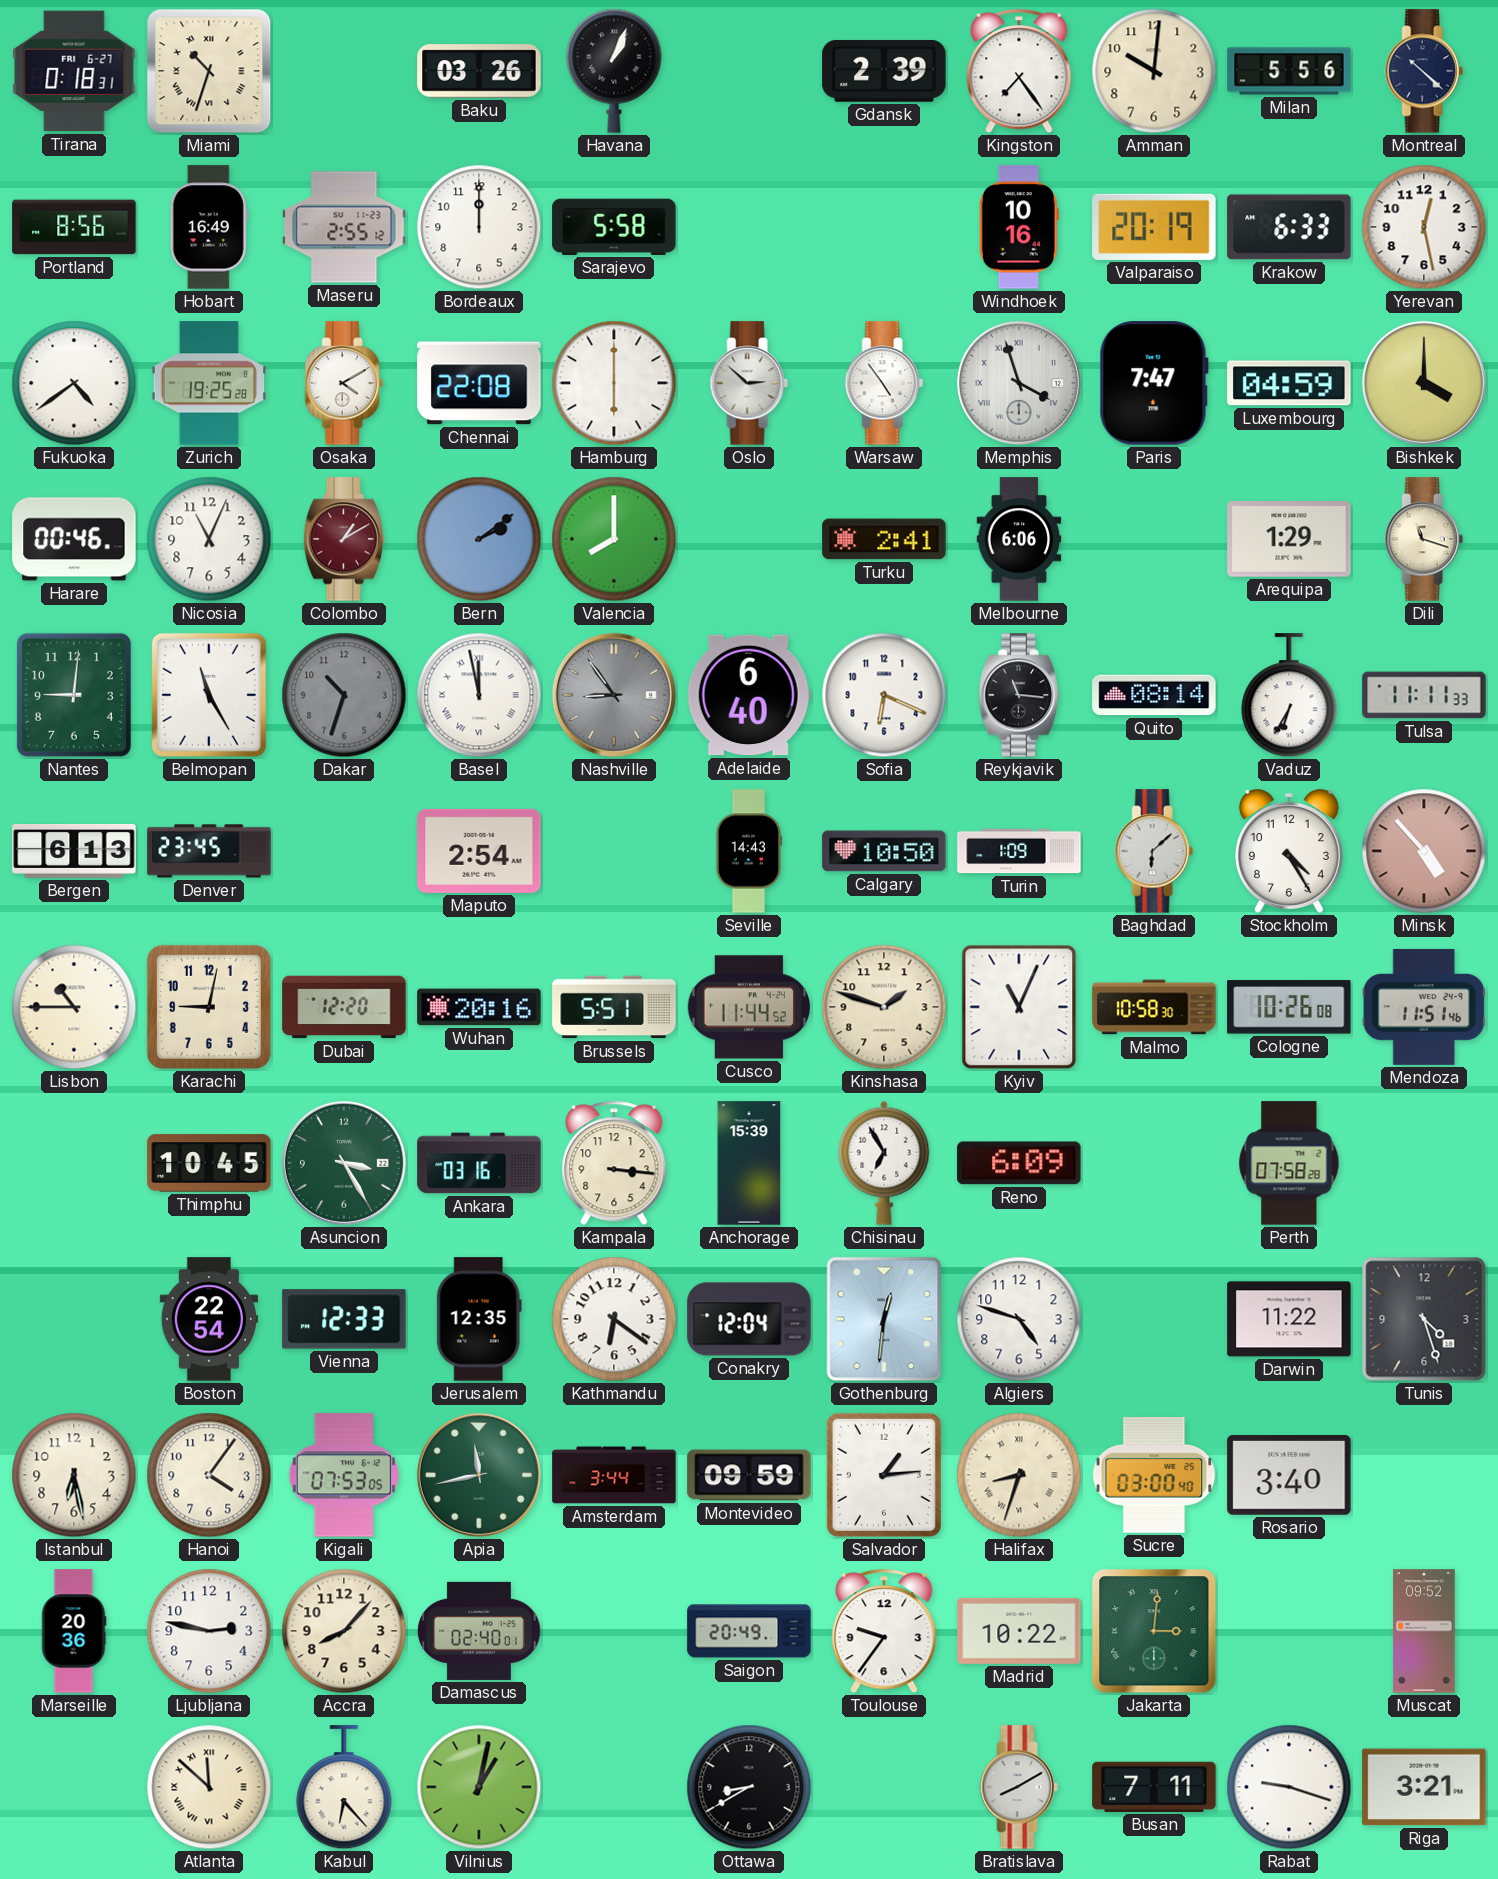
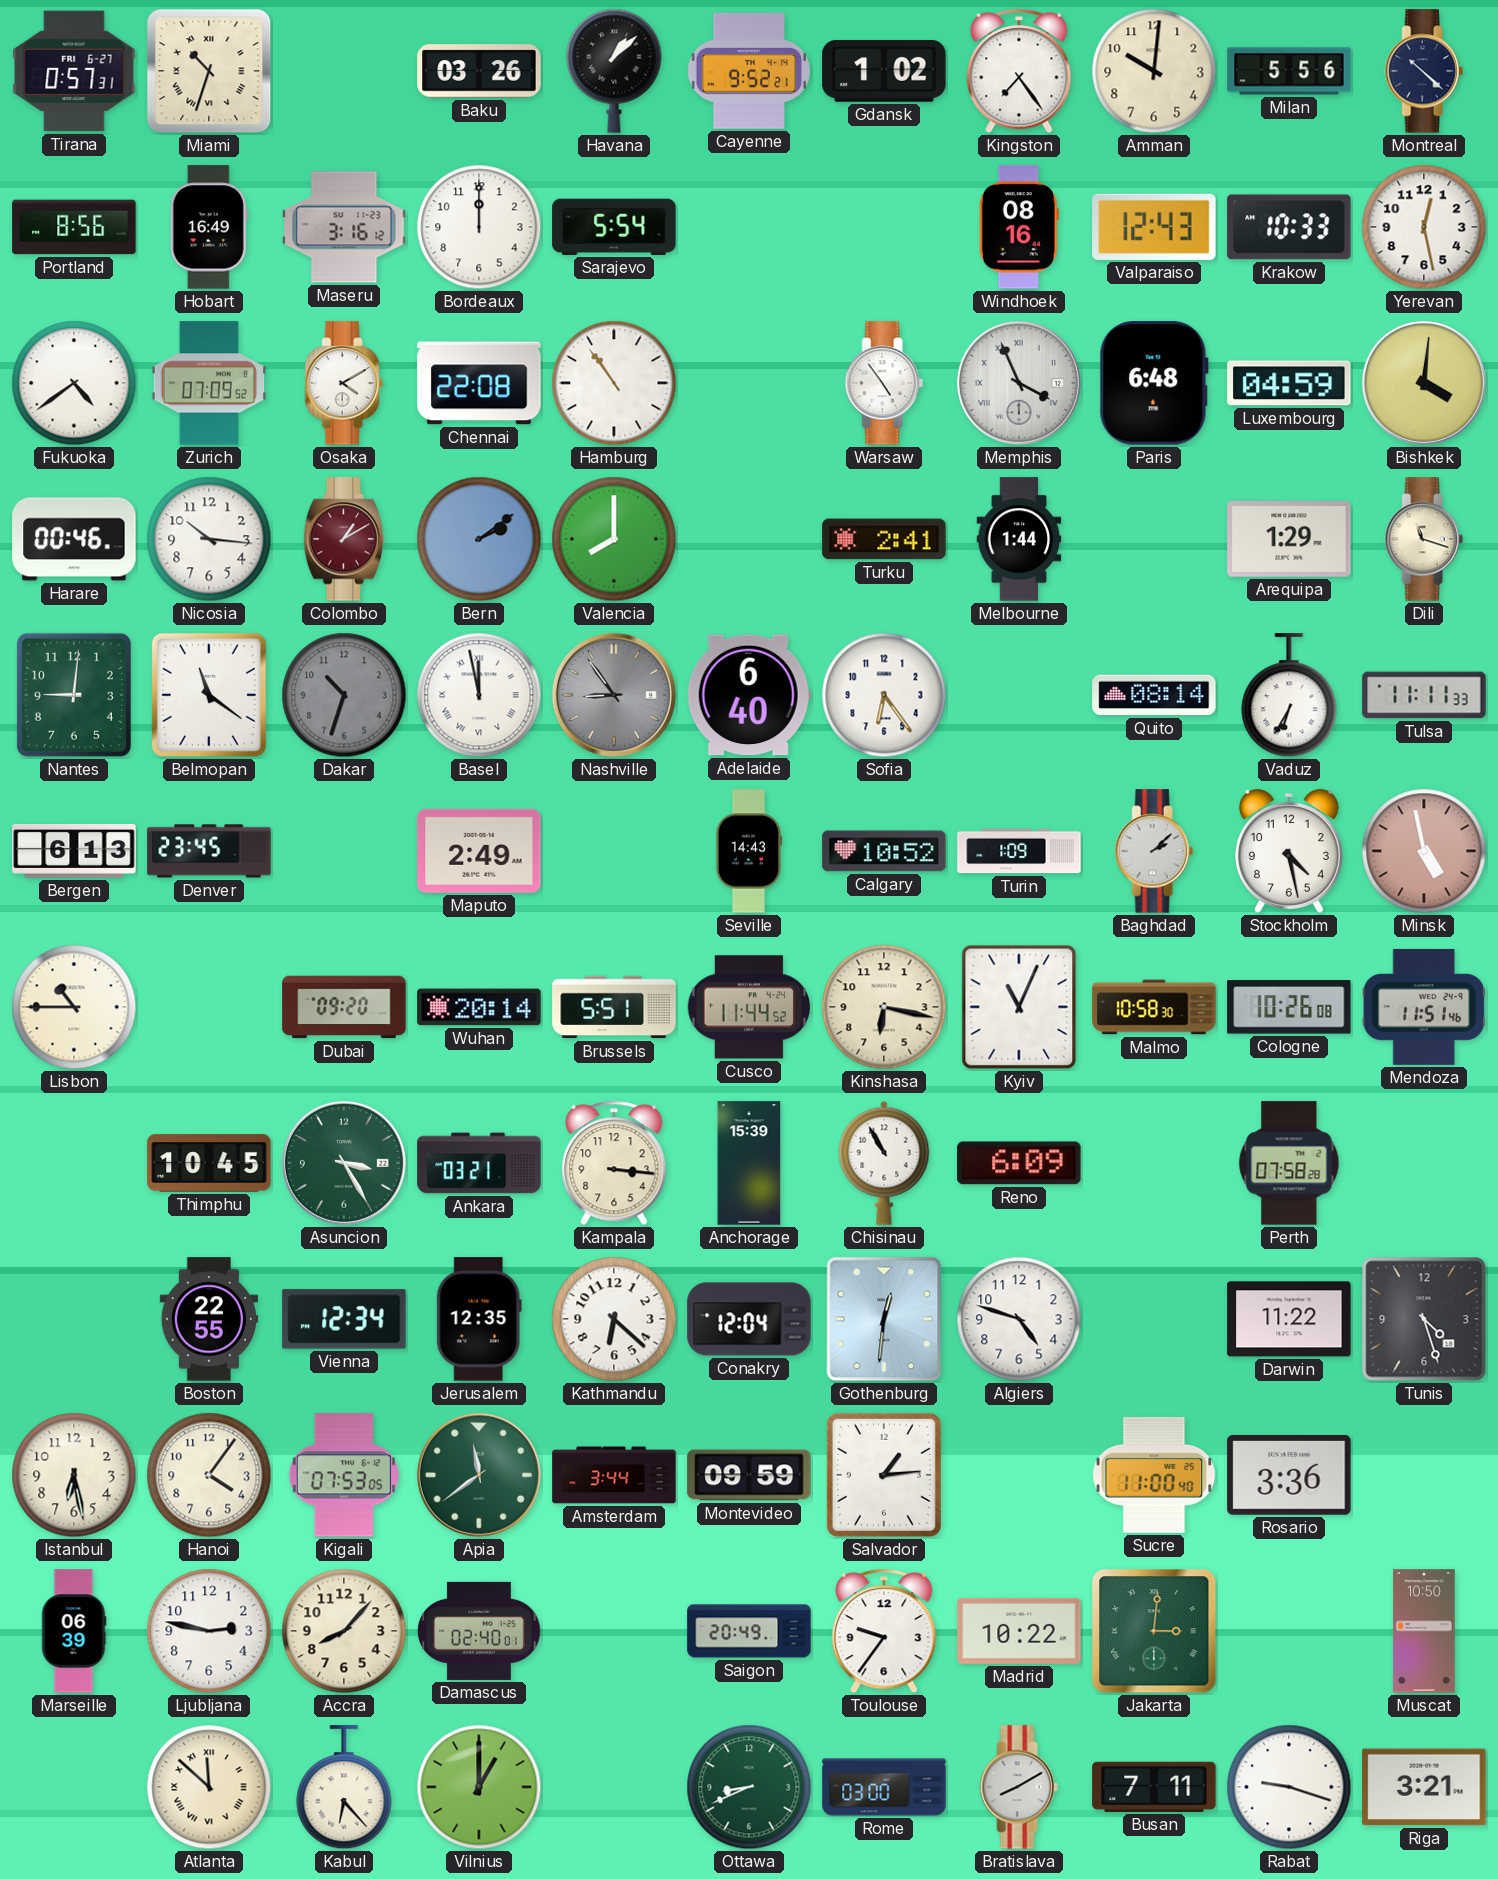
Tirana: 0:18 -> 0:57
Havana: 1:04 -> 1:08
Cayenne: none -> 9:52
Gdansk: 2:39 -> 1:02
Maseru: 2:55 -> 3:16
Sarajevo: 5:58 -> 5:54
Windhoek: 10:16 -> 08:16
Valparaiso: 20:19 -> 12:43
Krakow: 6:33 -> 10:33
Zurich: 19:25 -> 07:09
Hamburg: 6:00 -> 10:54
Oslo: 2:52 -> none
Memphis: 3:57 -> 3:56
Paris: 7:47 -> 6:48
Bishkek: 4:00 -> 4:01
Nicosia: 11:04 -> 10:16
Melbourne: 6:06 -> 1:44
Belmopan: 11:25 -> 11:21
Sofia: 6:19 -> 6:24
Reykjavik: 11:16 -> none
Maputo: 2:54 -> 2:49
Calgary: 10:50 -> 10:52
Baghdad: 6:08 -> 2:08
Stockholm: 4:25 -> 4:28
Minsk: 4:53 -> 4:58
Karachi: 9:02 -> none
Dubai: 12:20 -> 09:20
Wuhan: 20:16 -> 20:14
Kinshasa: 1:48 -> 6:17
Ankara: 03:16 -> 03:21
Chisinau: 6:55 -> 10:55
Boston: 22:54 -> 22:55
Vienna: 12:33 -> 12:34
Kathmandu: 6:21 -> 6:22
Apia: 11:43 -> 11:39
Halifax: 8:33 -> none
Sucre: 03:00 -> 11:00
Rosario: 3:40 -> 3:36
Marseille: 20:36 -> 06:39
Muscat: 09:52 -> 10:50
Vilnius: 1:02 -> 1:00
Ottawa: 8:40 -> 8:41
Ottawa dial: black -> green
Rome: none -> 03:00
